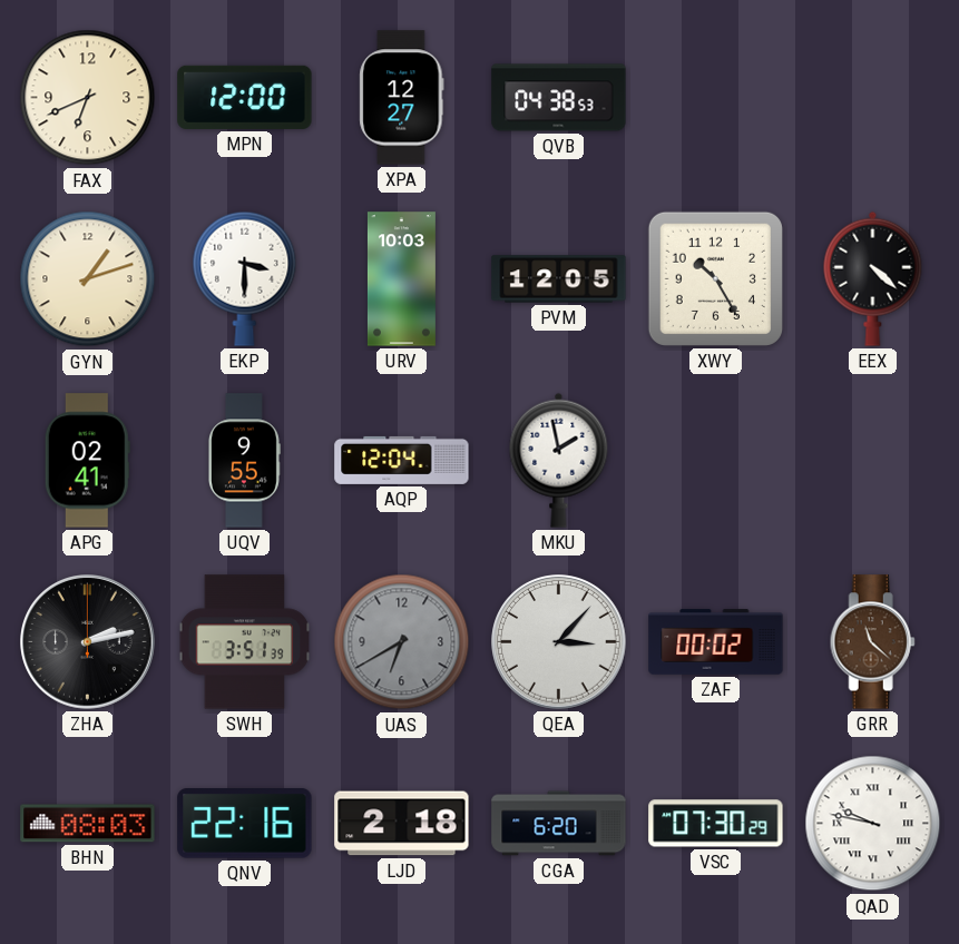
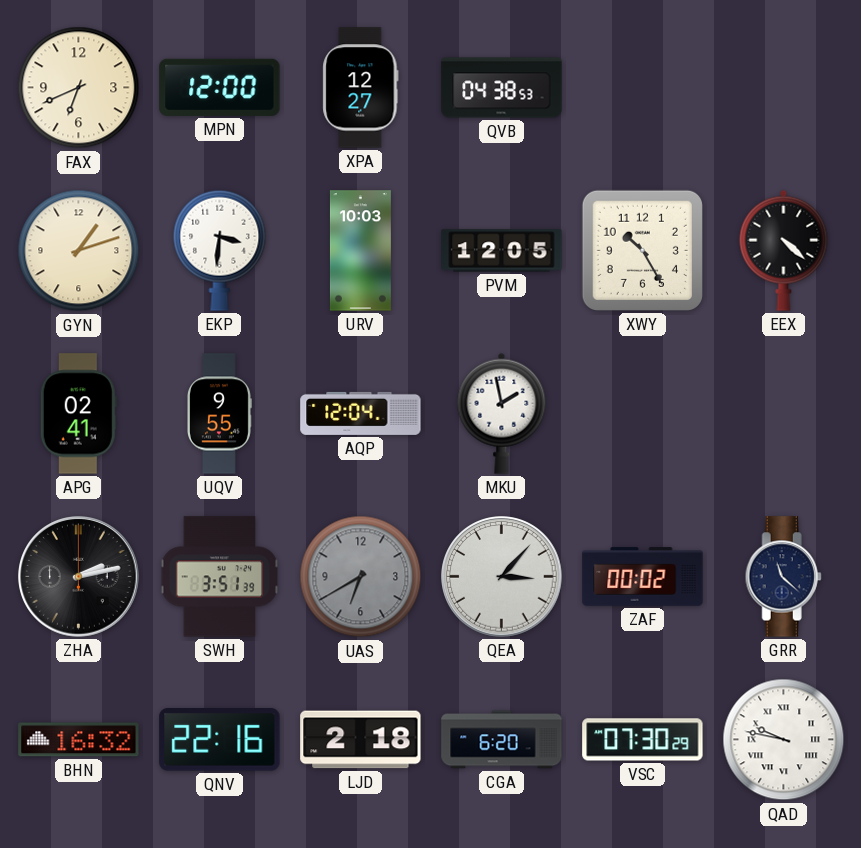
EKP: 3:30 -> 3:31
GRR dial: brown -> navy
BHN: 08:03 -> 16:32
